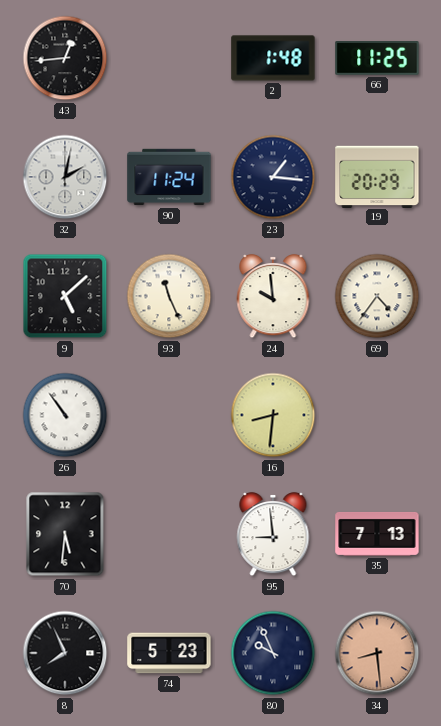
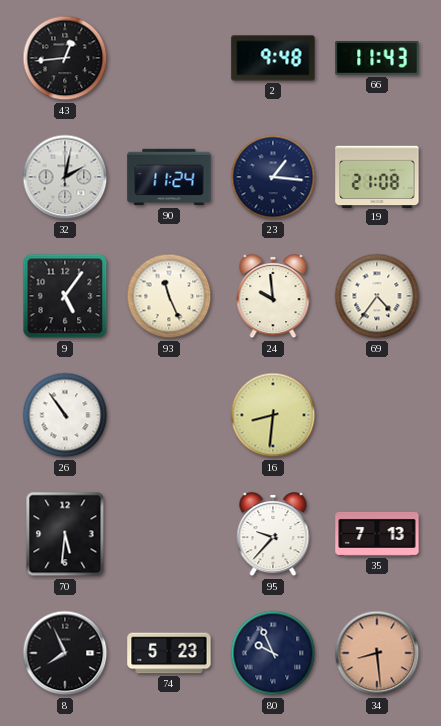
2: 1:48 -> 9:48
66: 11:25 -> 11:43
19: 20:29 -> 21:08
9: 5:08 -> 5:06
95: 8:59 -> 9:37
